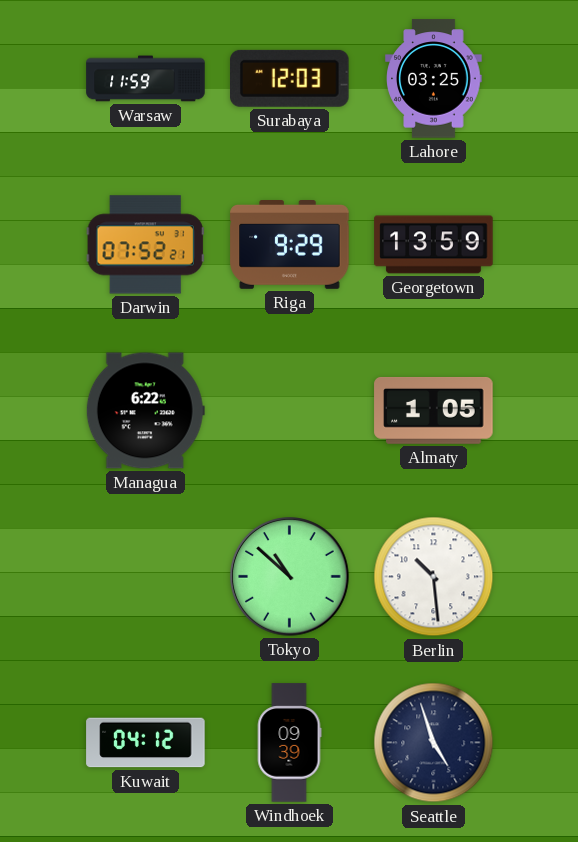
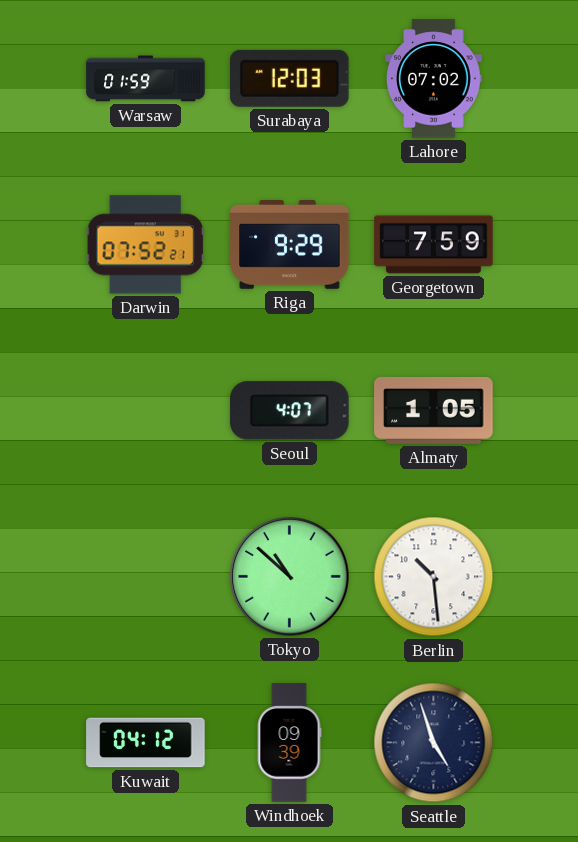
Warsaw: 11:59 -> 01:59
Lahore: 03:25 -> 07:02
Georgetown: 13:59 -> 7:59
Managua: 6:22 -> none
Seoul: none -> 4:07
